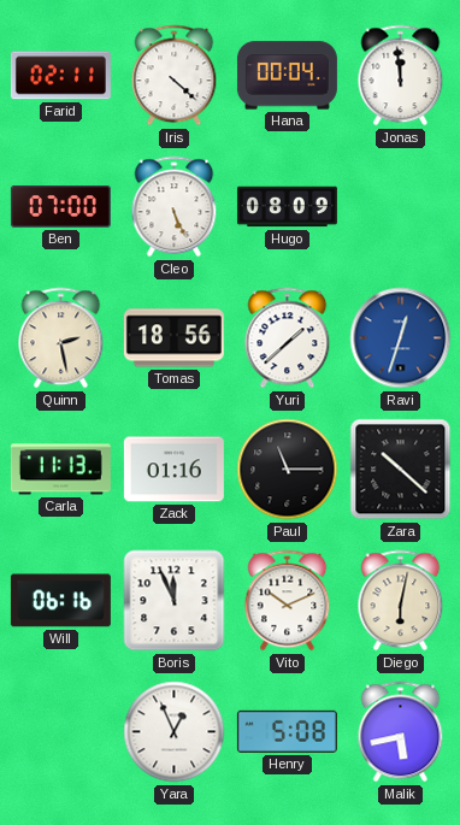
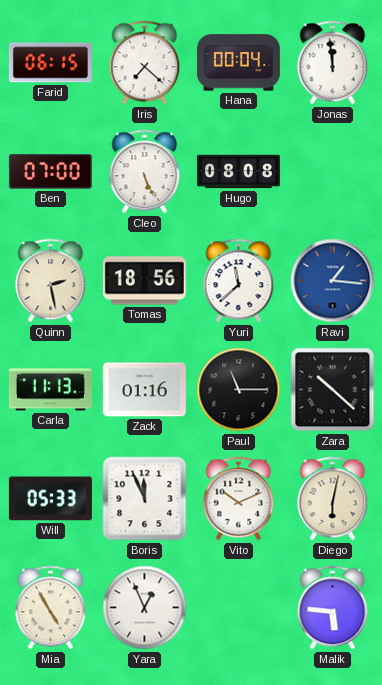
Farid: 02:11 -> 06:15
Iris: 4:22 -> 7:22
Hugo: 08:09 -> 08:08
Yuri: 1:38 -> 11:38
Ravi: 12:33 -> 1:16
Will: 06:16 -> 05:33
Mia: none -> 4:55
Henry: 5:08 -> none
Malik: 5:43 -> 5:46
